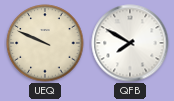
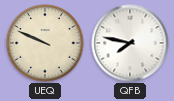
QFB: 7:50 -> 7:47
